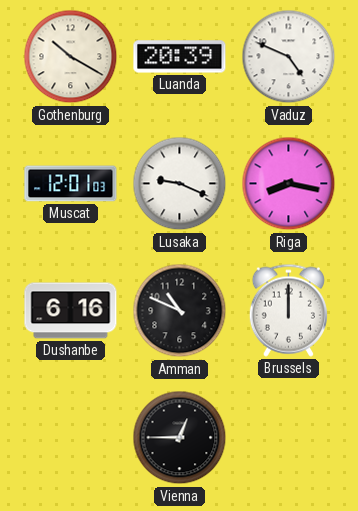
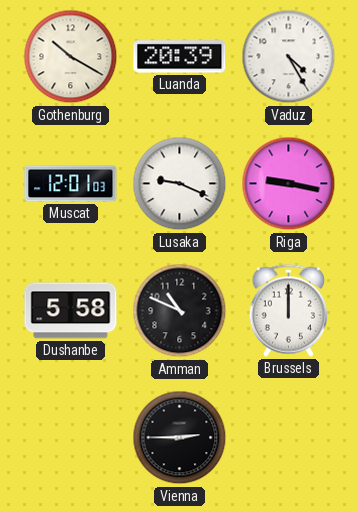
Vaduz: 4:49 -> 4:25
Riga: 8:17 -> 9:17
Dushanbe: 6:16 -> 5:58
Vienna: 12:45 -> 2:45
